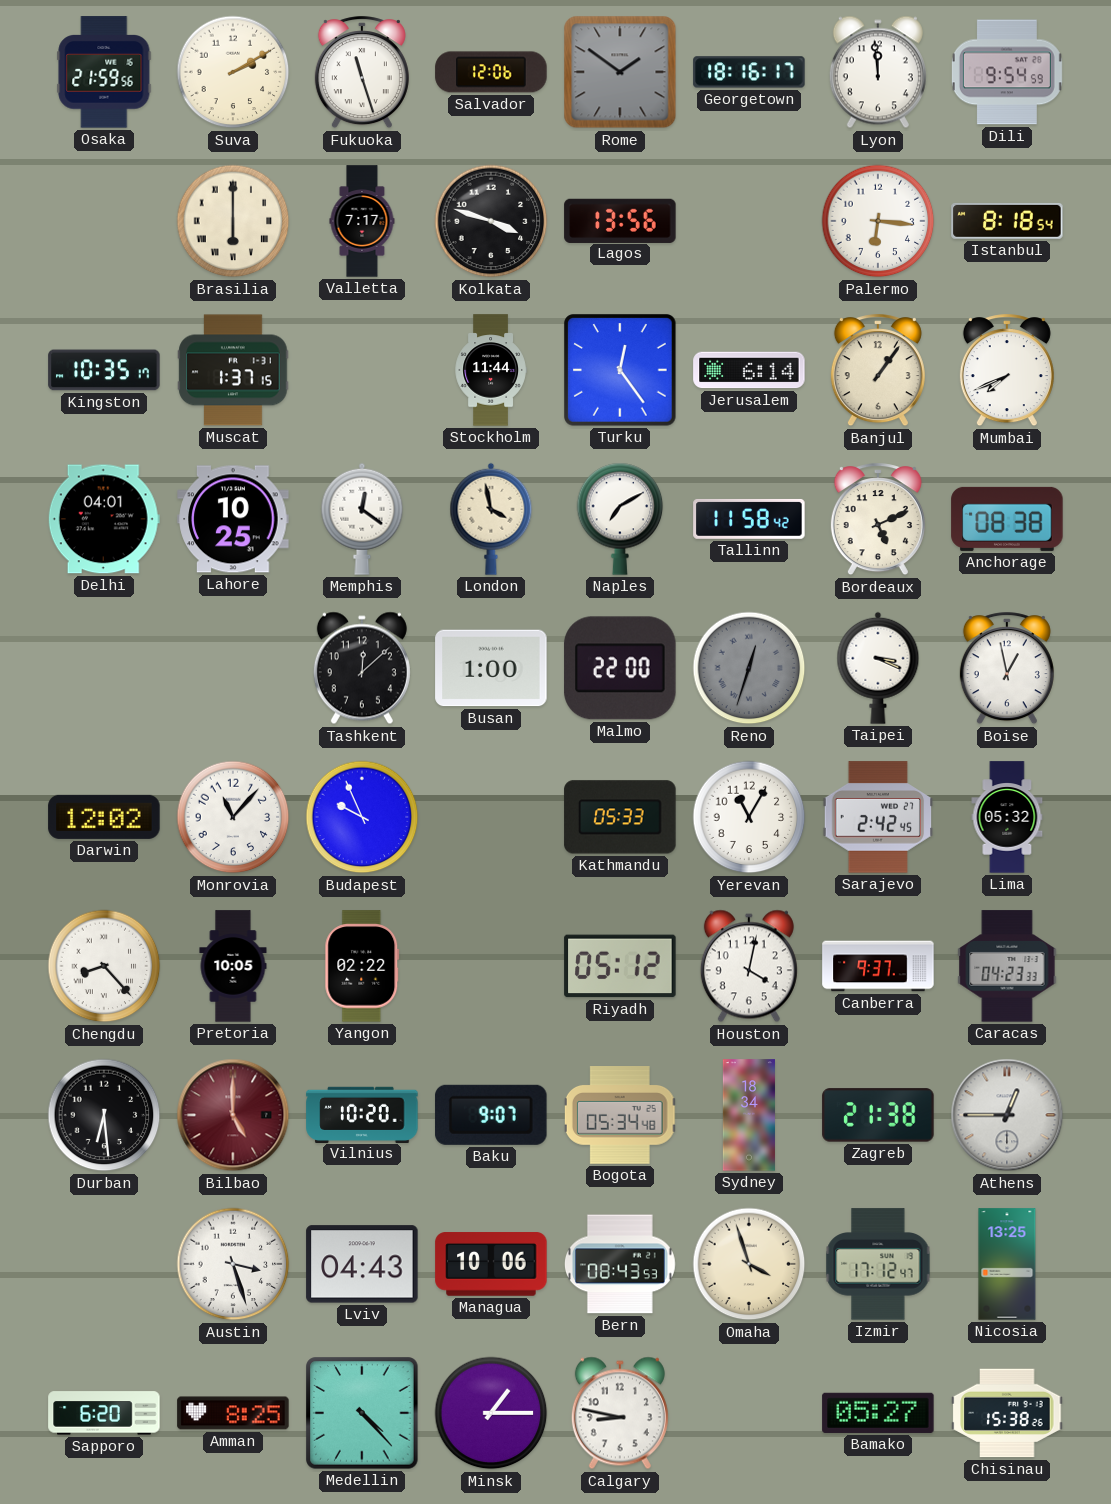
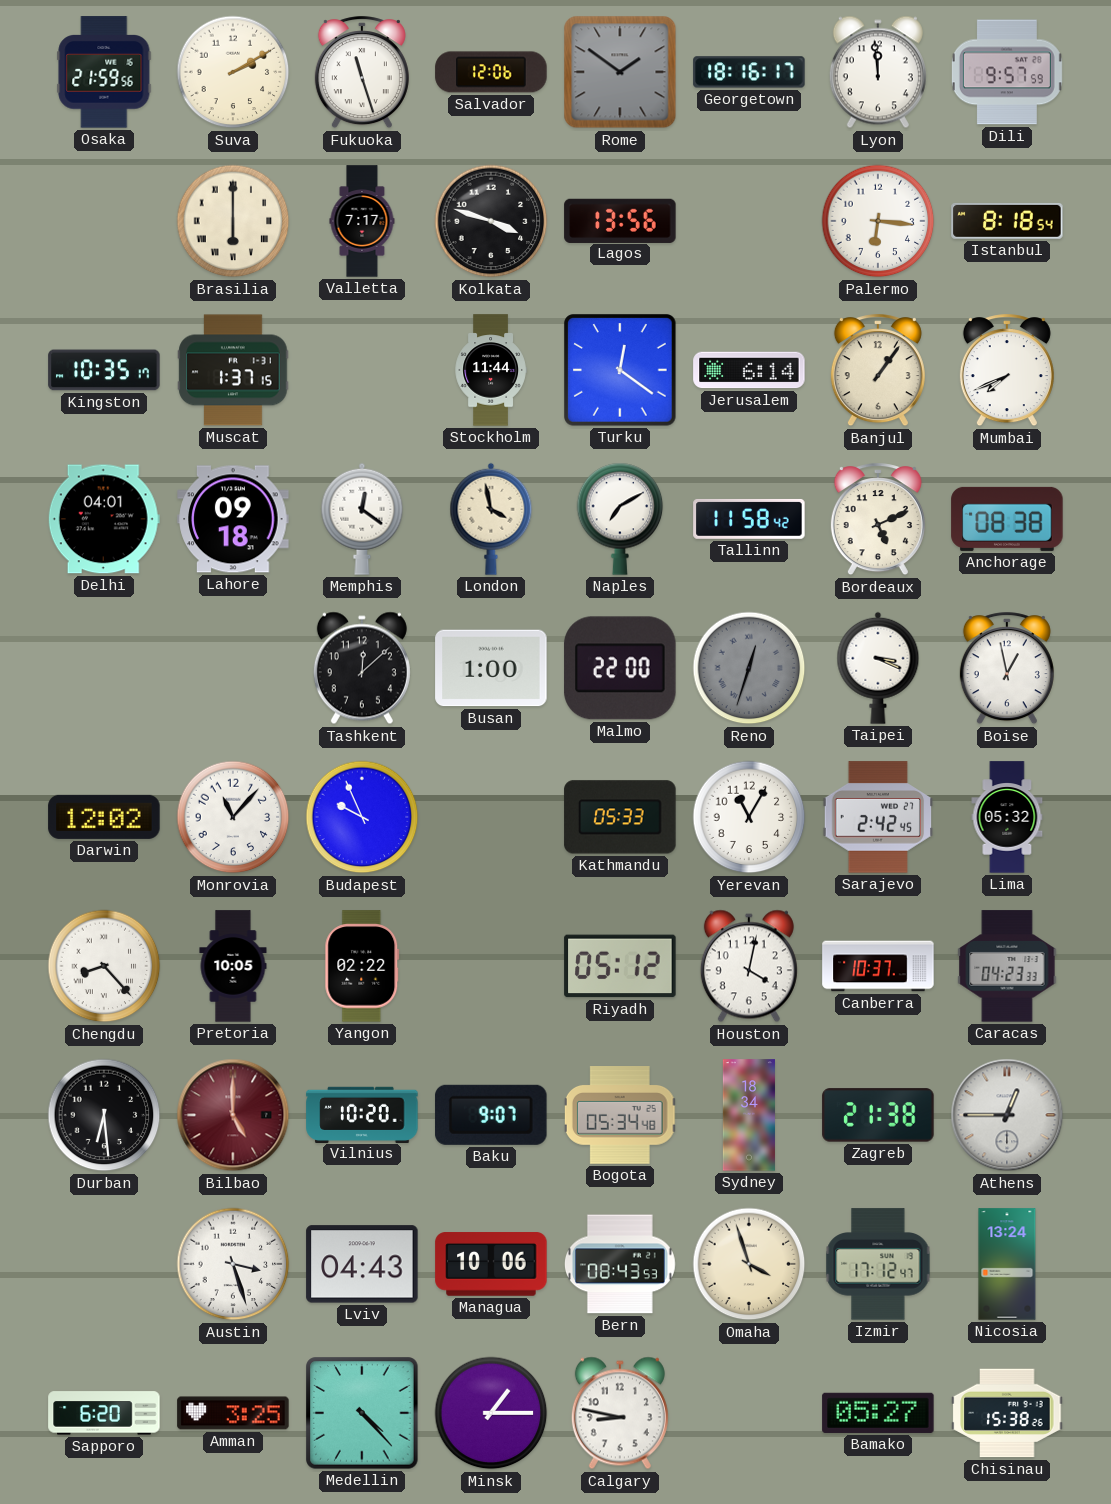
Dili: 9:54 -> 9:57
Turku: 12:24 -> 12:21
Lahore: 10:25 -> 09:18
Canberra: 9:37 -> 10:37
Nicosia: 13:25 -> 13:24
Amman: 8:25 -> 3:25
